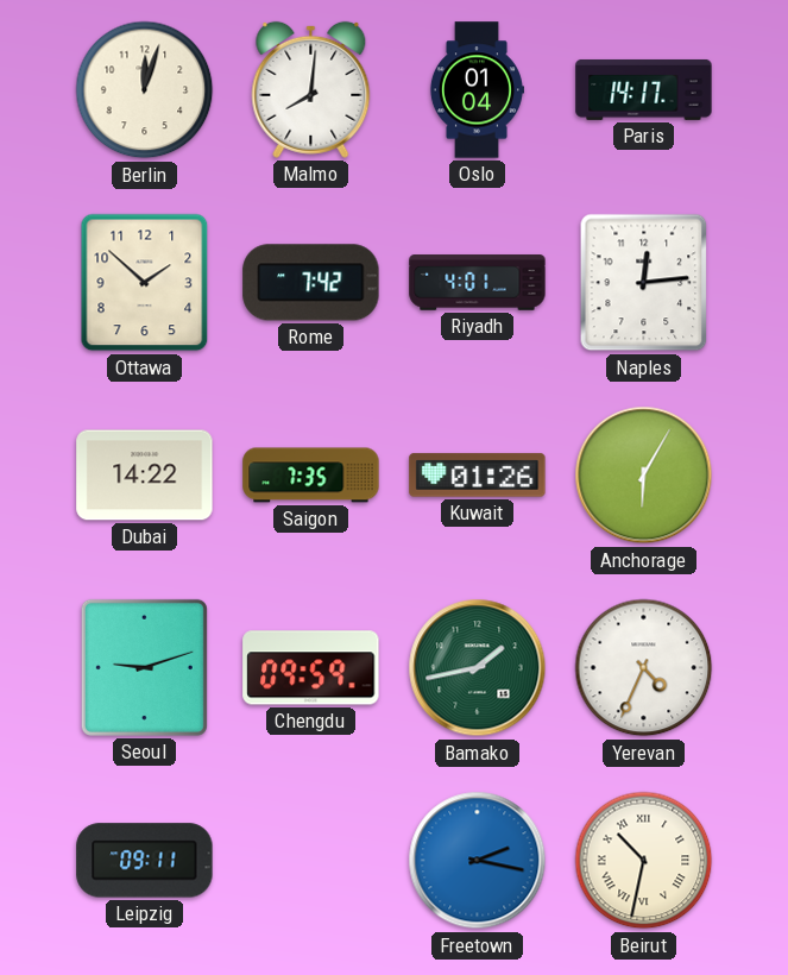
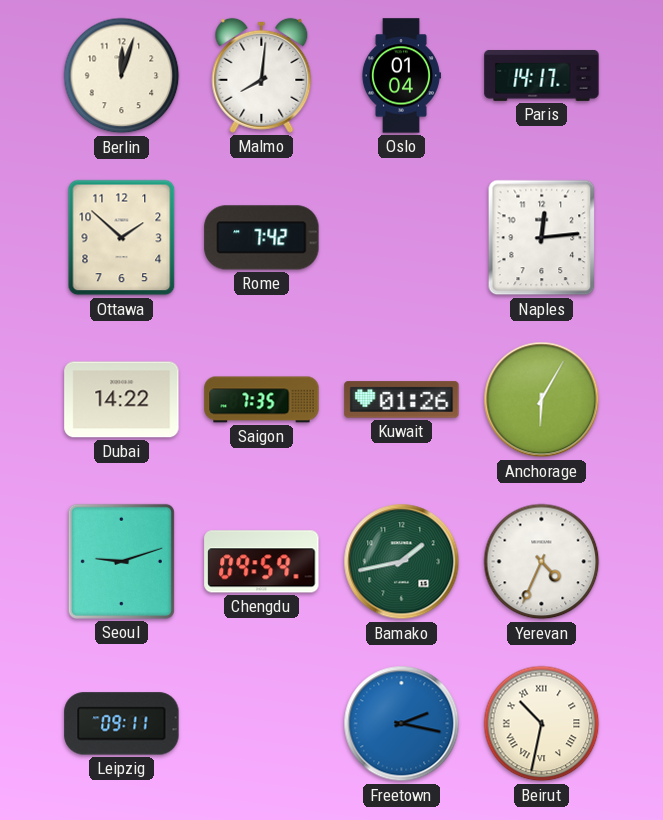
Riyadh: 4:01 -> none
